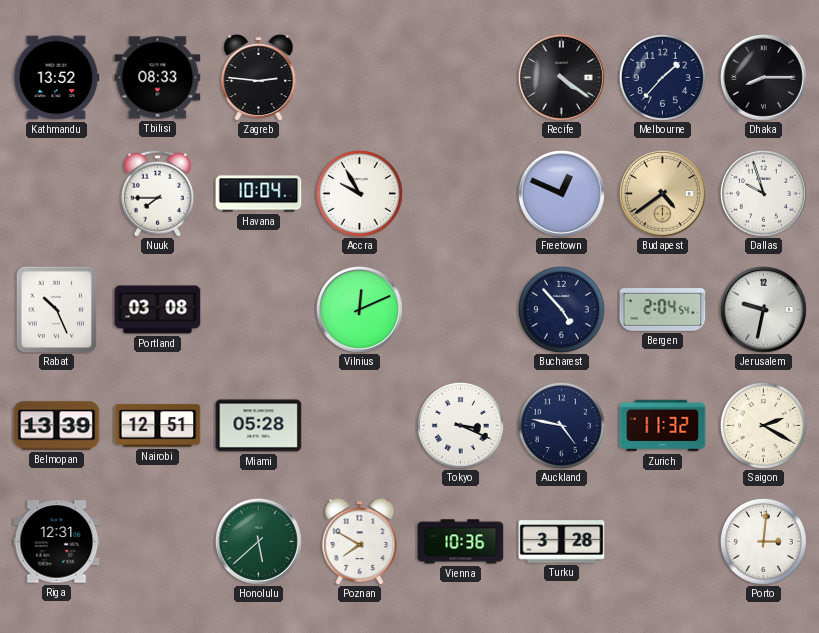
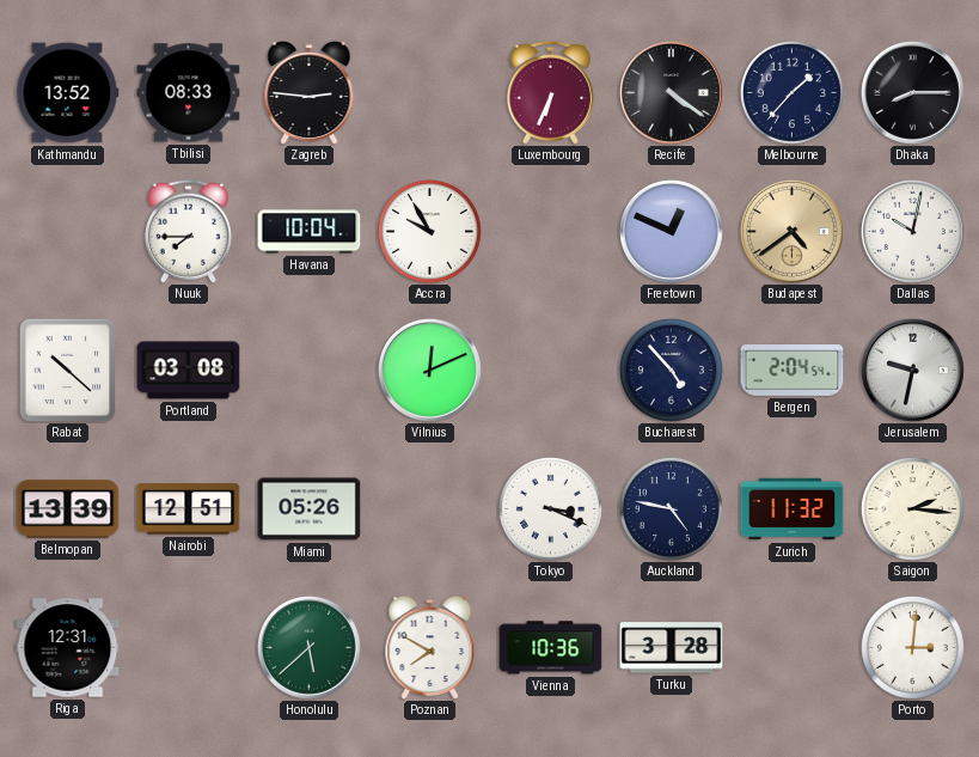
Luxembourg: none -> 6:34
Dallas: 9:57 -> 10:02
Rabat: 10:26 -> 10:22
Miami: 05:28 -> 05:26
Saigon: 2:20 -> 2:16
